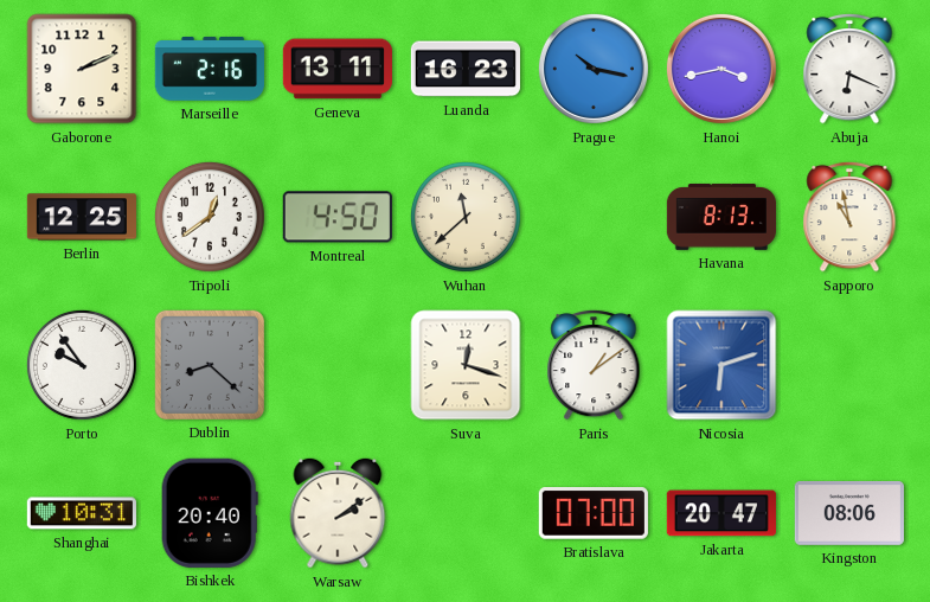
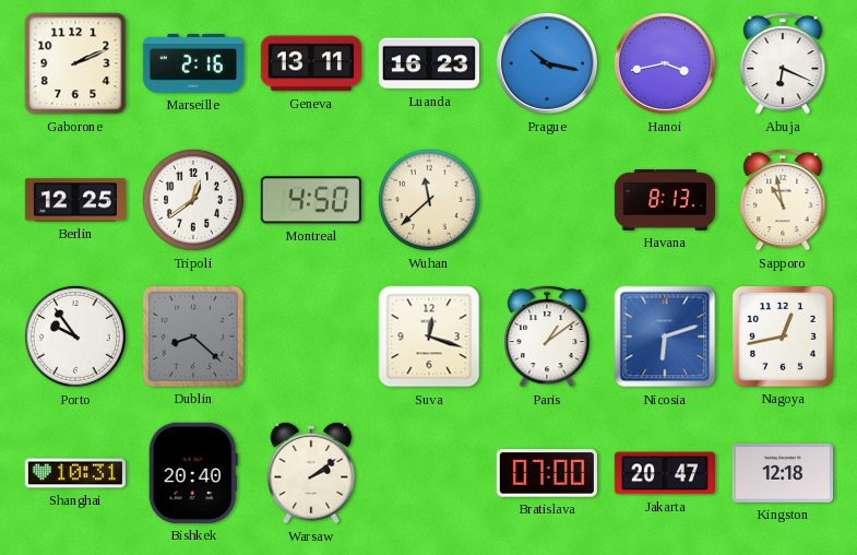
Nagoya: none -> 12:43
Kingston: 08:06 -> 12:18
